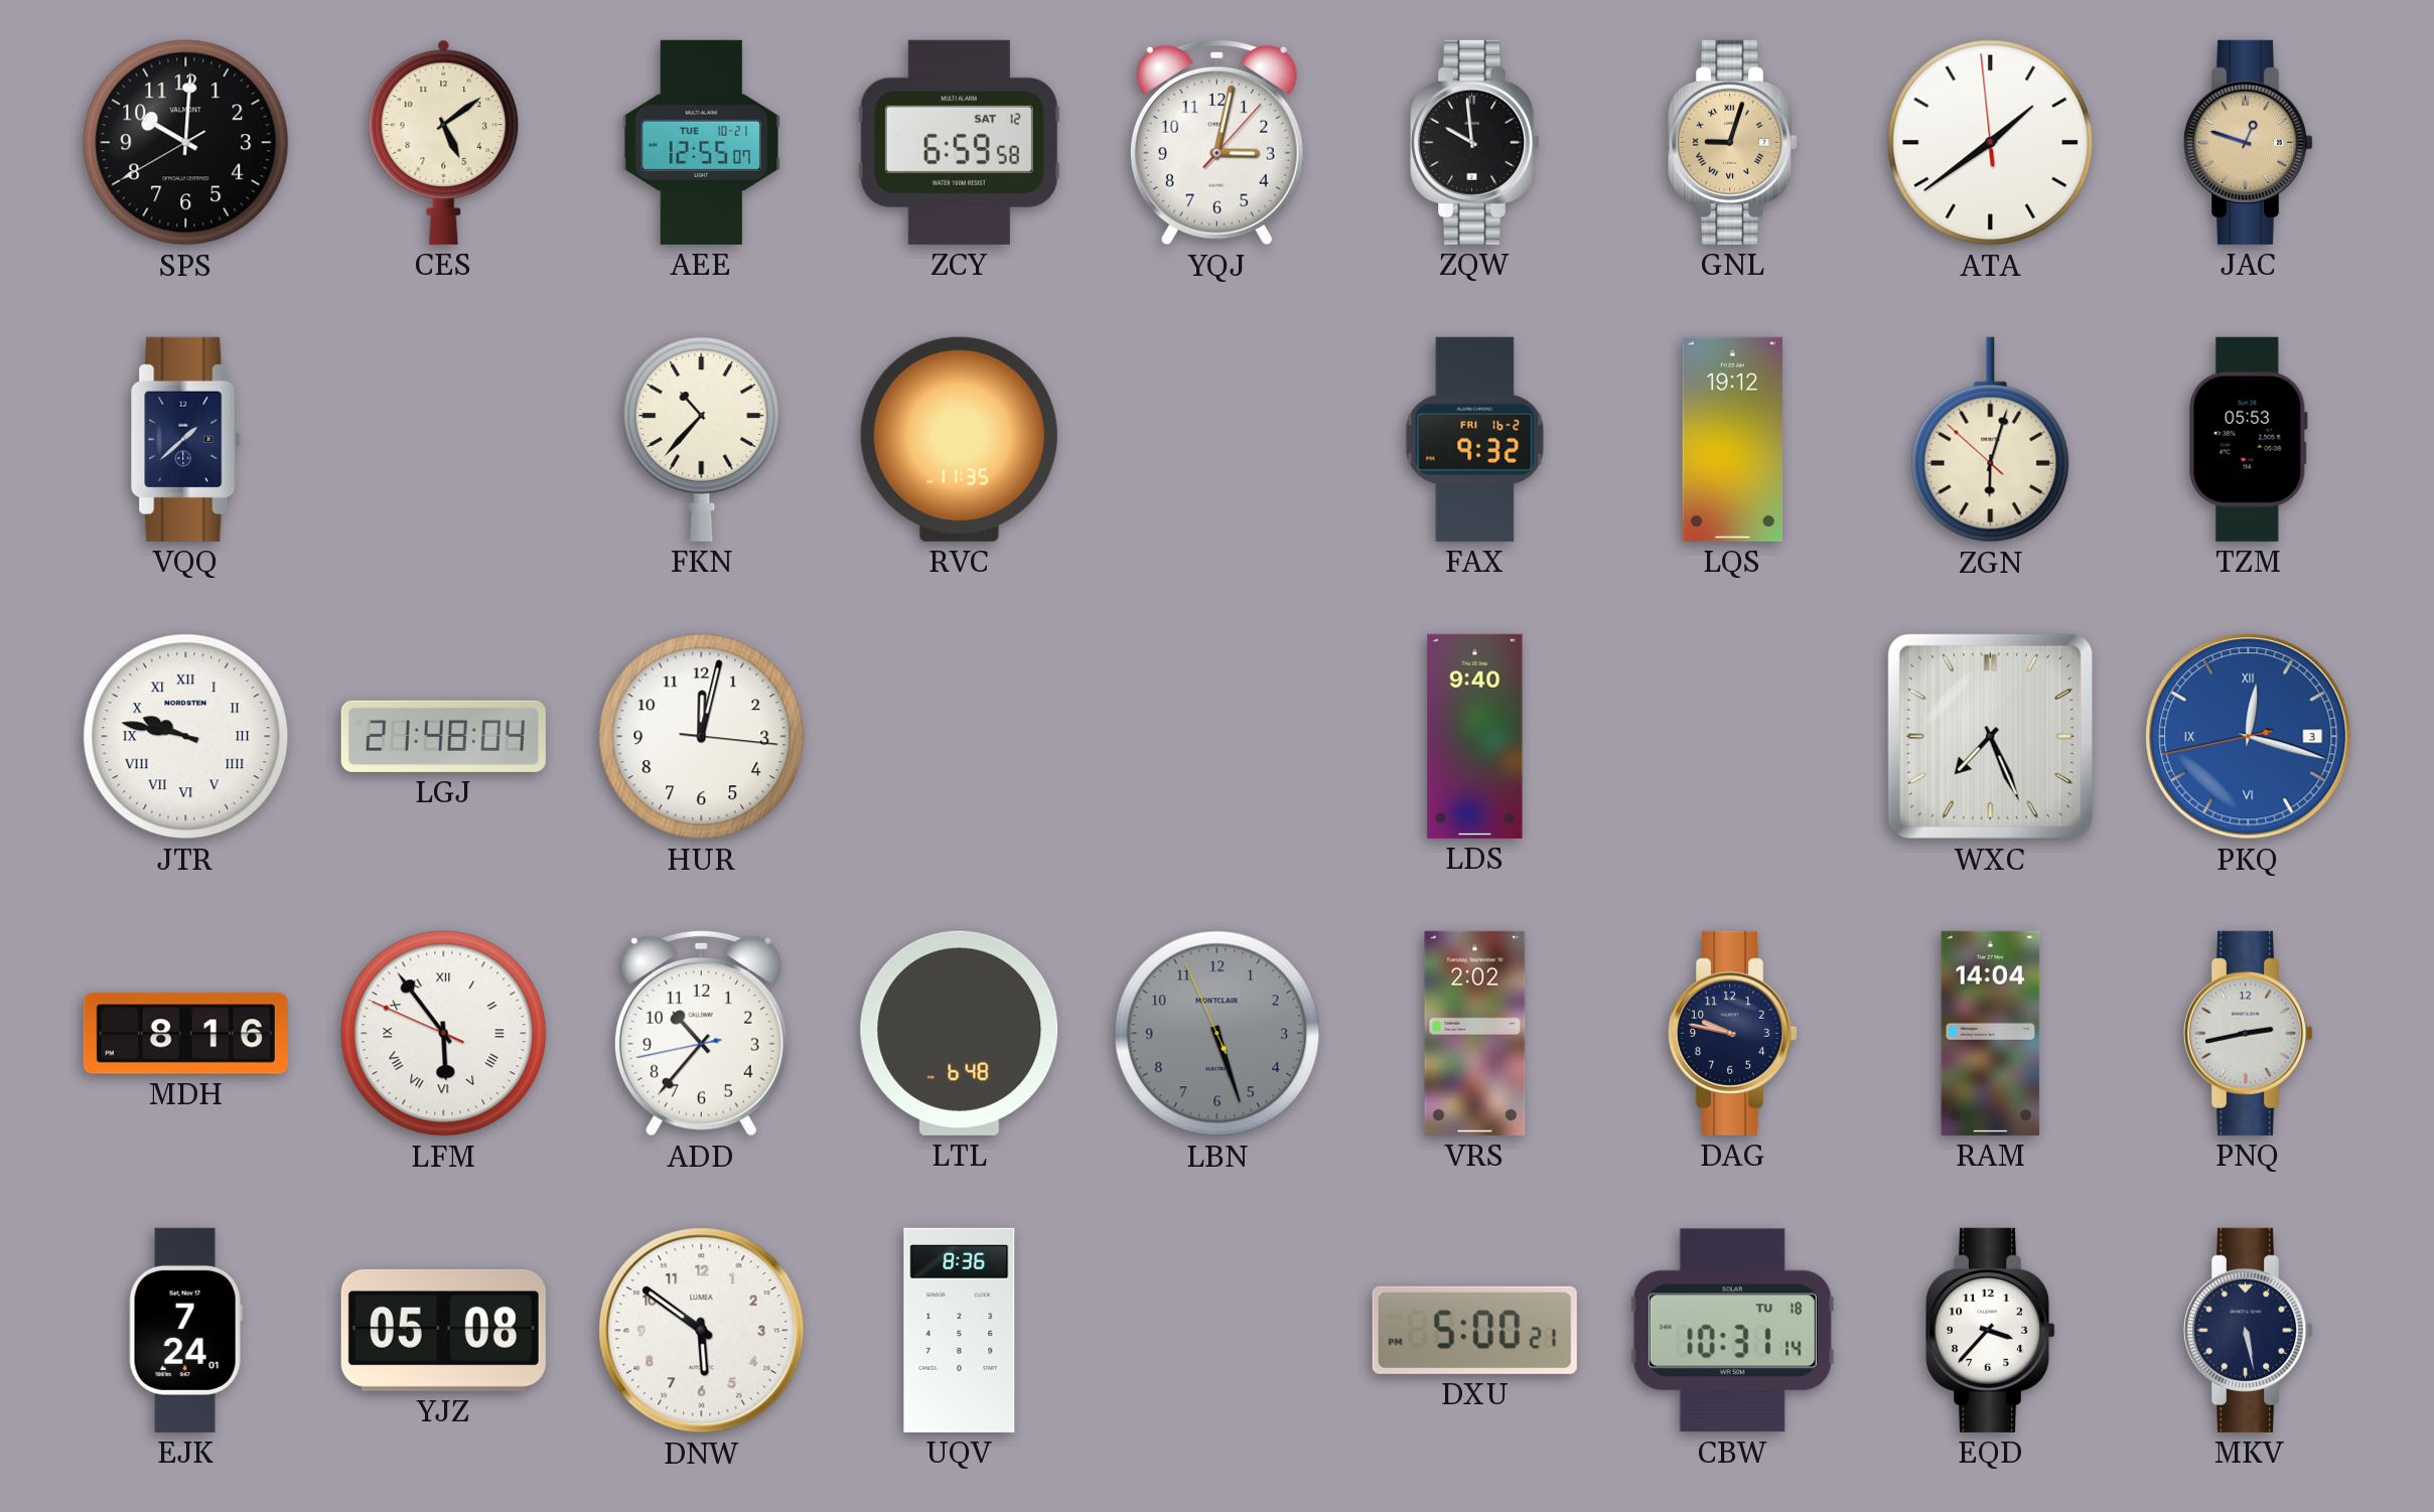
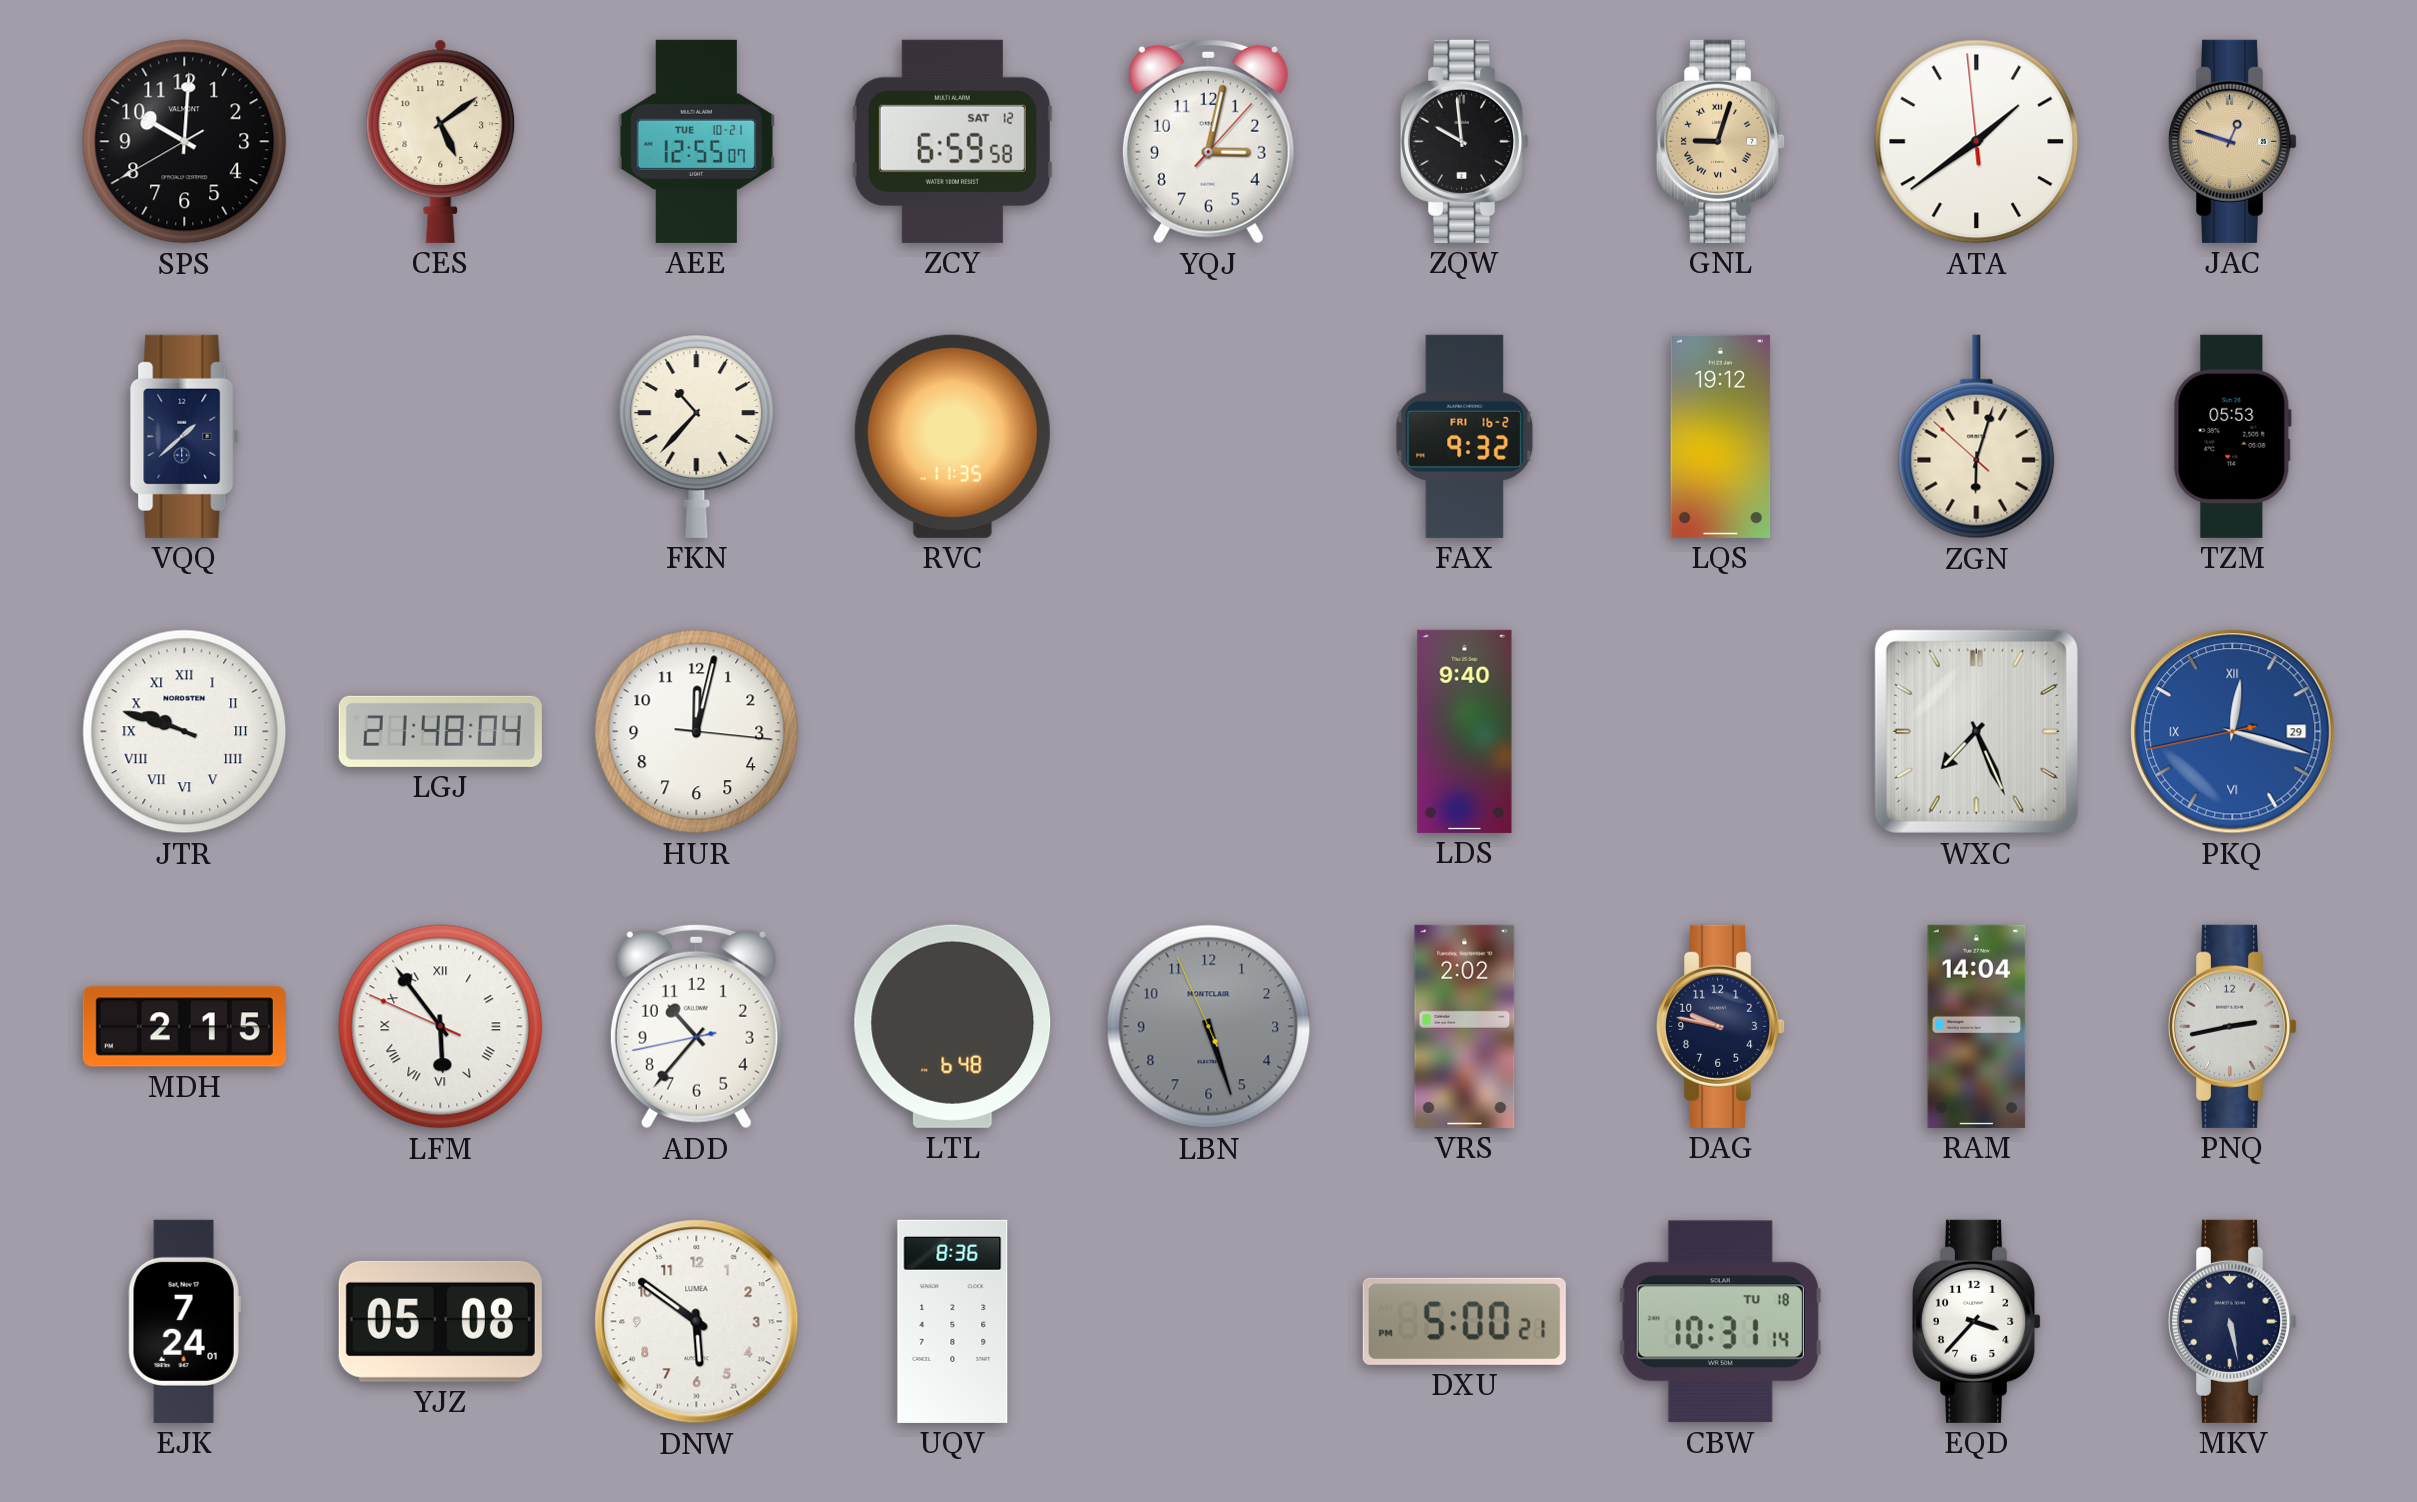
JTR: 9:47 -> 9:48
PKQ date: 3 -> 29
MDH: 8:16 -> 2:15
